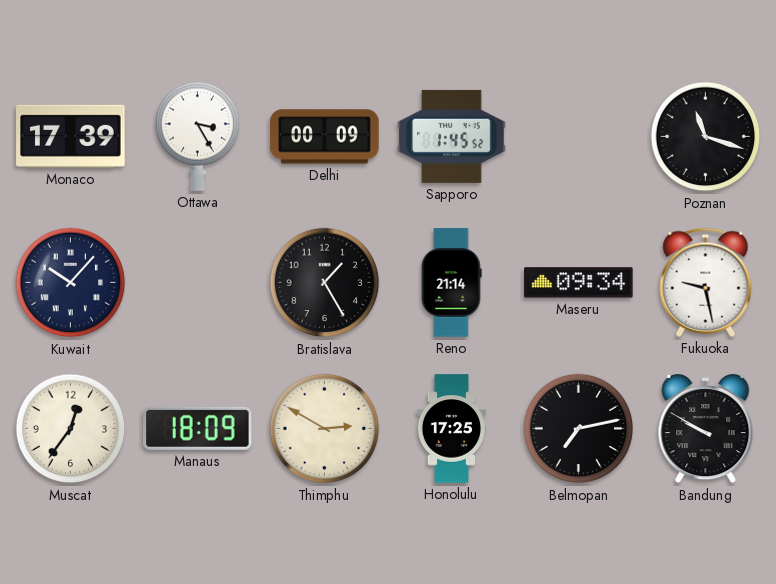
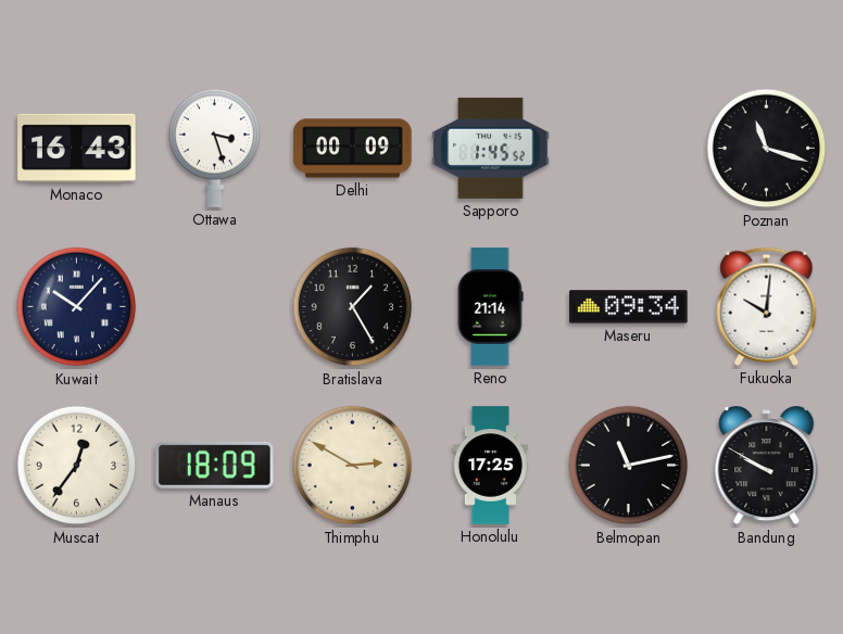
Monaco: 17:39 -> 16:43
Ottawa: 3:25 -> 3:27
Fukuoka: 9:28 -> 10:01
Belmopan: 7:13 -> 11:13
